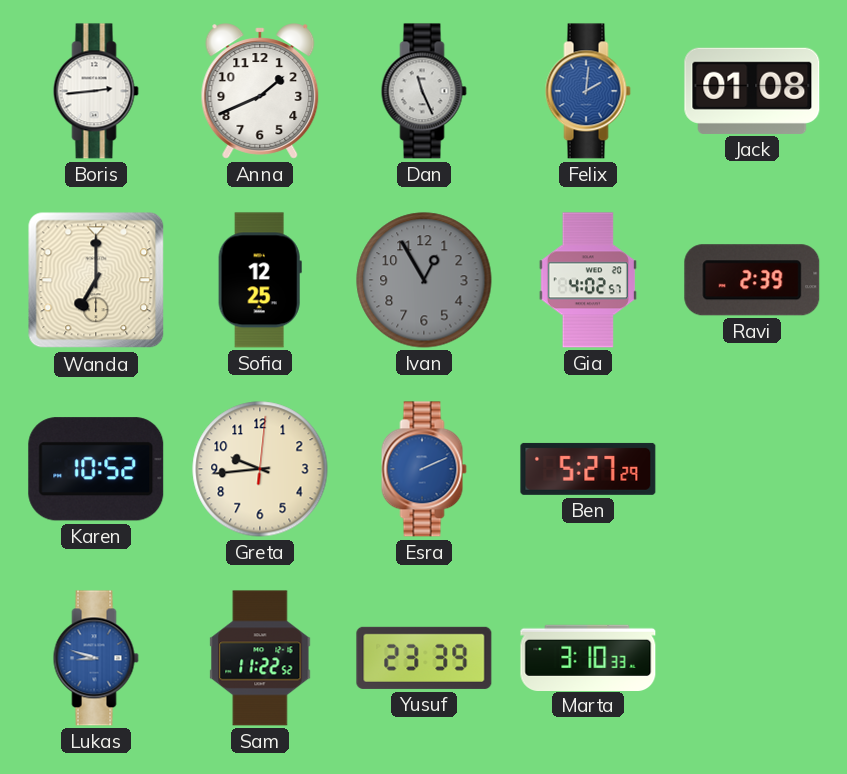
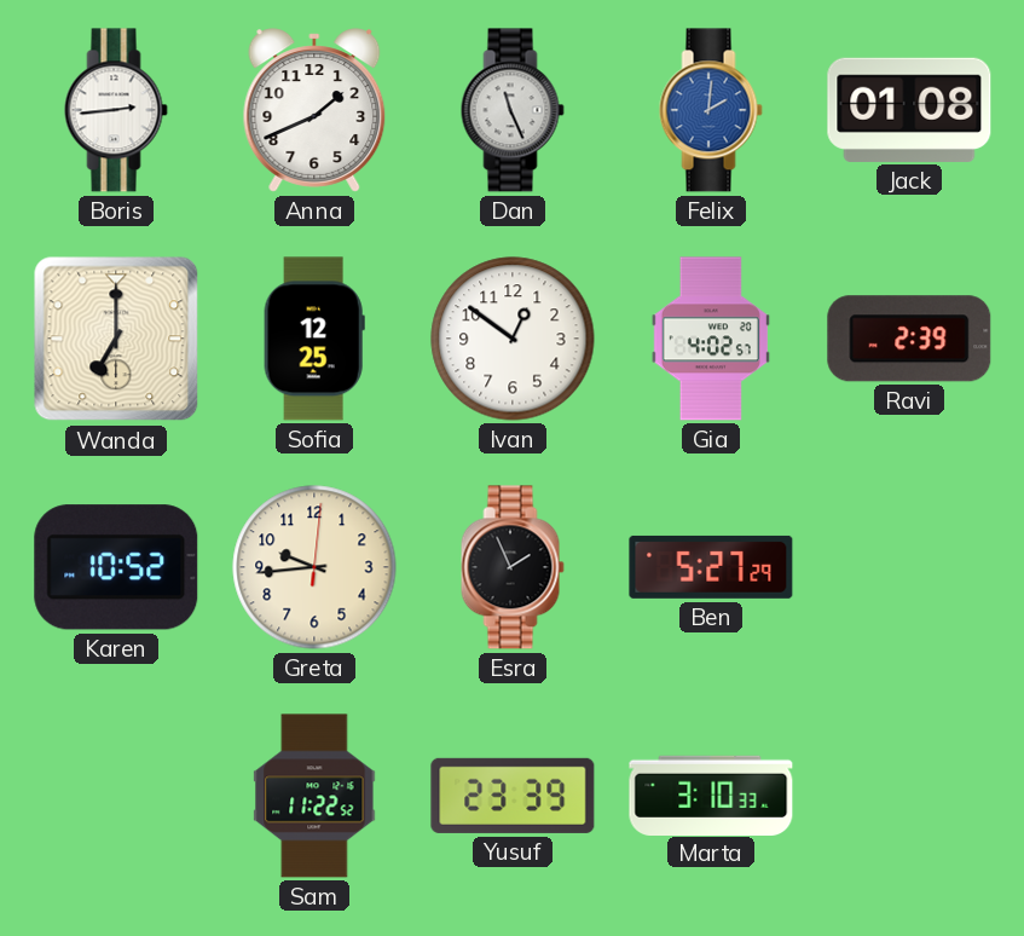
Ivan: 12:55 -> 12:51
Ivan dial: grey -> white
Esra: 2:11 -> 1:56
Esra dial: blue -> black
Lukas: 8:48 -> none
